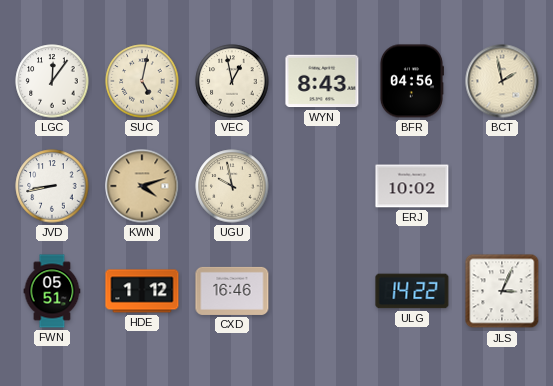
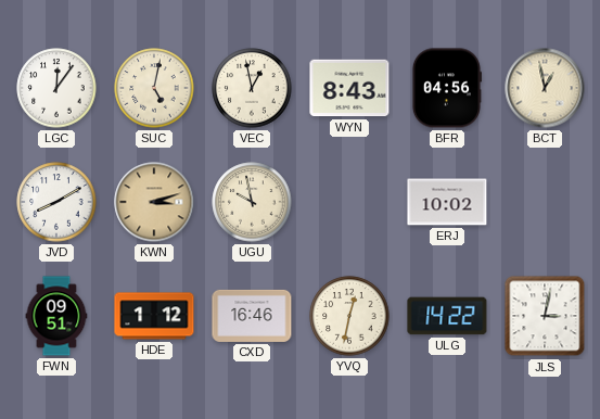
BCT: 1:58 -> 12:58
JVD: 8:43 -> 8:10
KWN: 4:12 -> 3:12
FWN: 05:51 -> 09:51
YVQ: none -> 12:32
JLS: 3:04 -> 3:02
